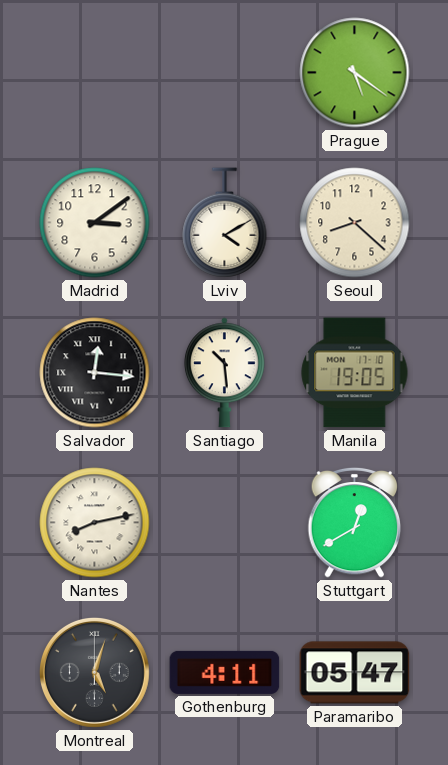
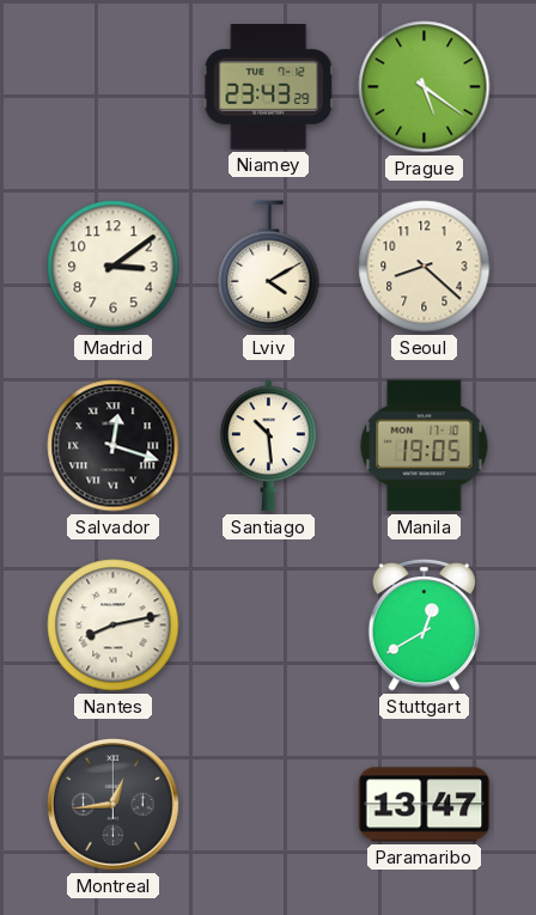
Niamey: none -> 23:43
Salvador: 12:16 -> 12:18
Montreal: 5:03 -> 12:44
Gothenburg: 4:11 -> none
Paramaribo: 05:47 -> 13:47
